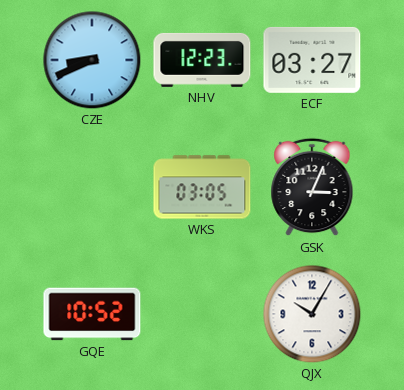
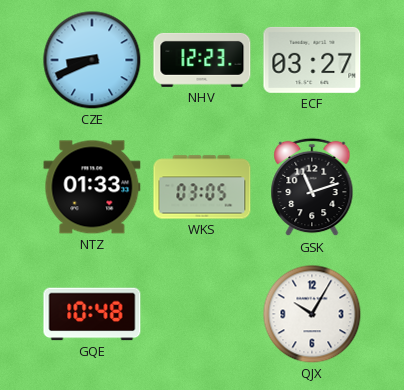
NTZ: none -> 01:33
GSK: 3:04 -> 11:12
GQE: 10:52 -> 10:48
